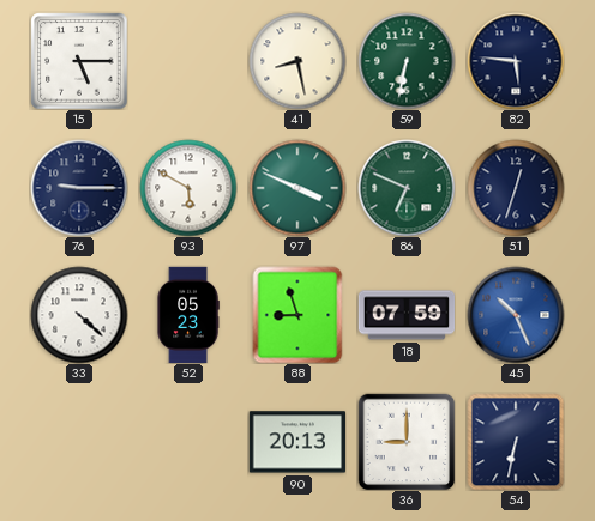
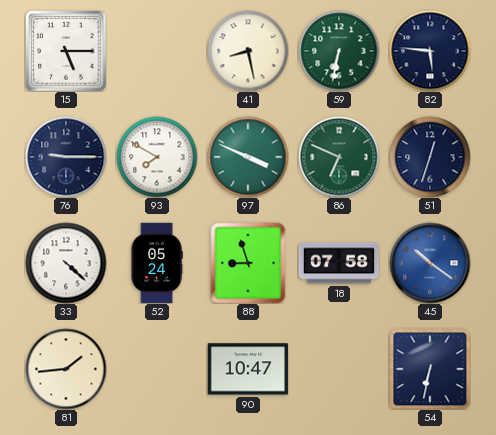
93: 5:50 -> 7:50
52: 05:23 -> 05:24
18: 07:59 -> 07:58
45: 10:26 -> 10:21
81: none -> 1:44
90: 20:13 -> 10:47
36: 9:00 -> none
